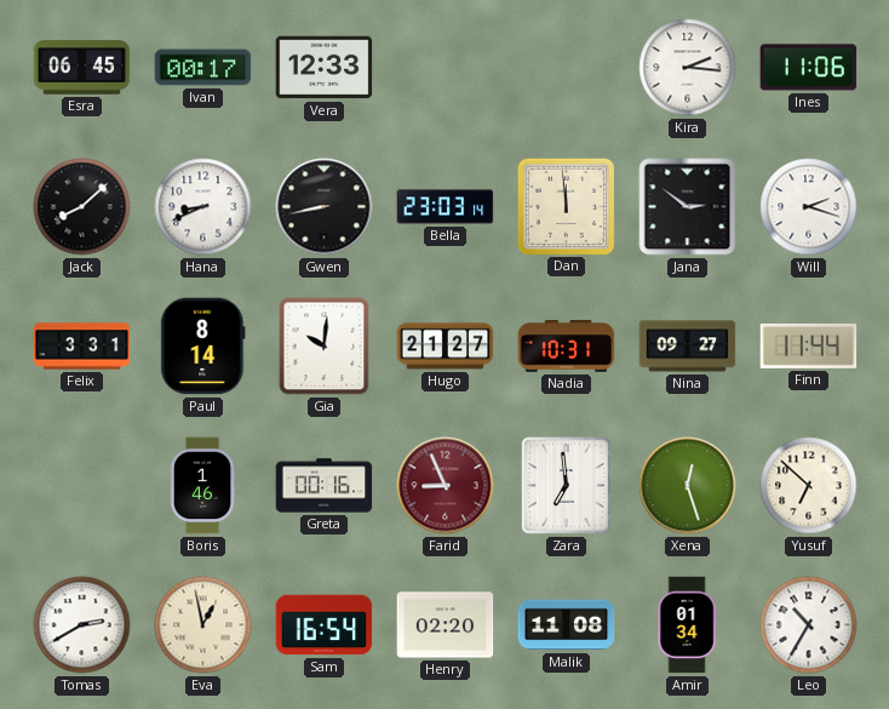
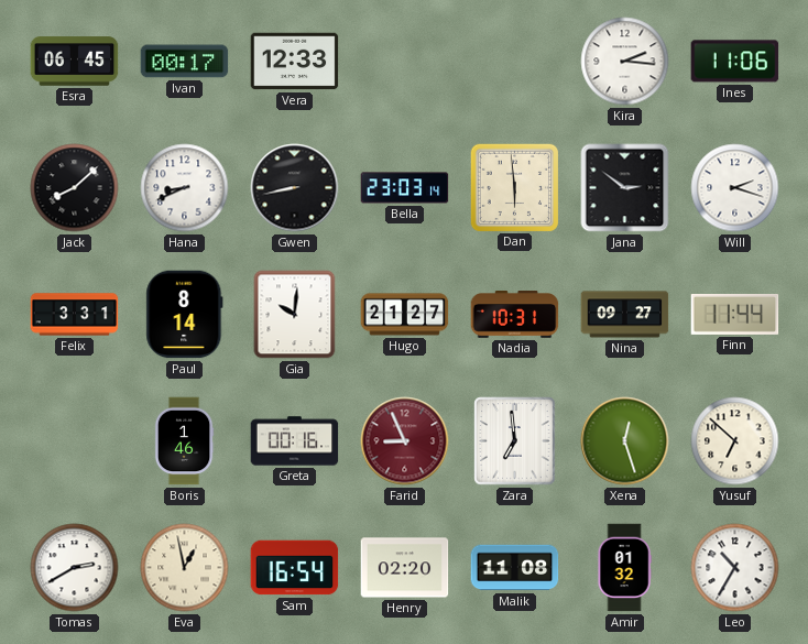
Dan: 11:59 -> 5:59
Amir: 01:34 -> 01:32
